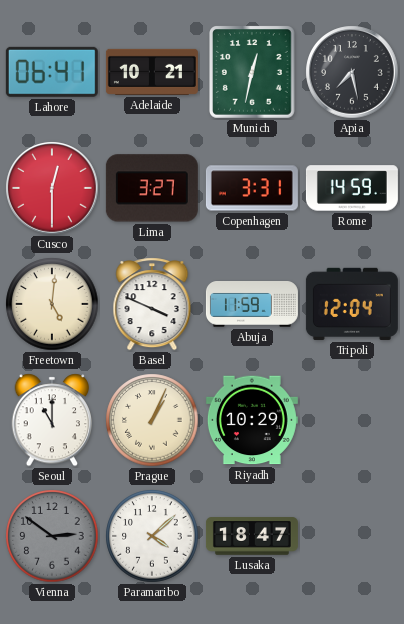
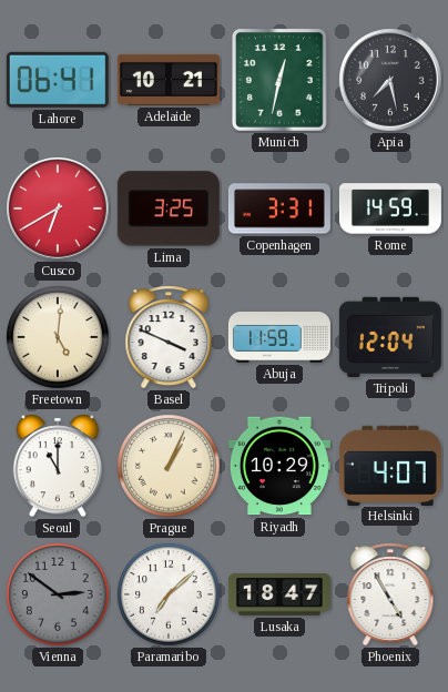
Cusco: 12:30 -> 6:40
Lima: 3:27 -> 3:25
Helsinki: none -> 4:07
Paramaribo: 4:08 -> 7:08
Phoenix: none -> 4:55
